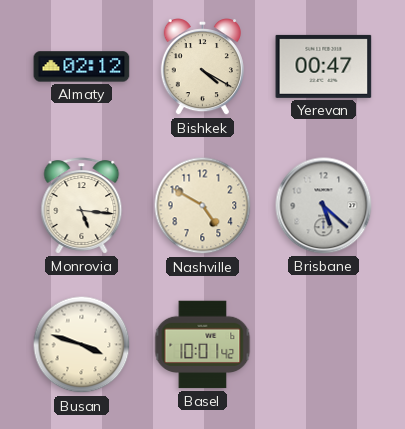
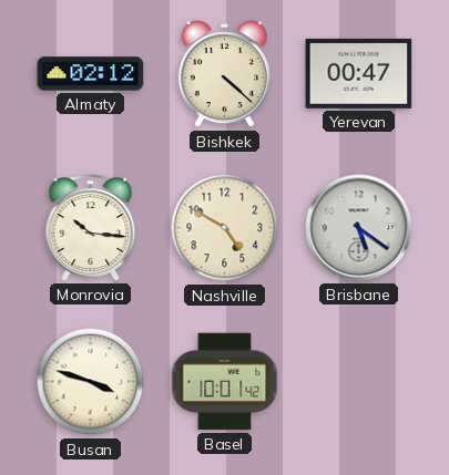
Bishkek: 4:20 -> 4:22
Monrovia: 5:16 -> 10:16
Brisbane: 5:22 -> 5:21
